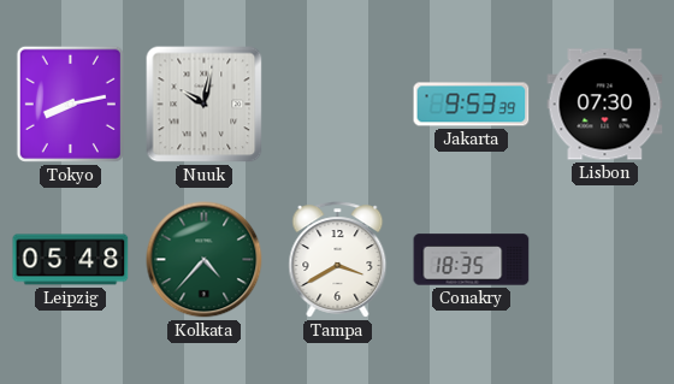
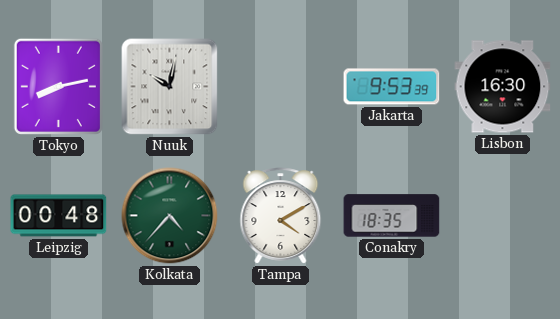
Lisbon: 07:30 -> 16:30
Leipzig: 05:48 -> 00:48
Tampa: 3:40 -> 4:10
